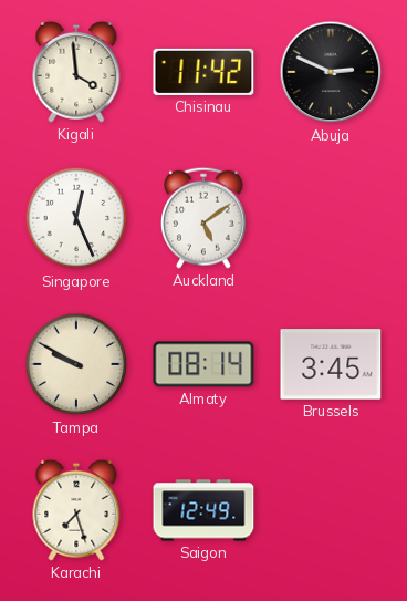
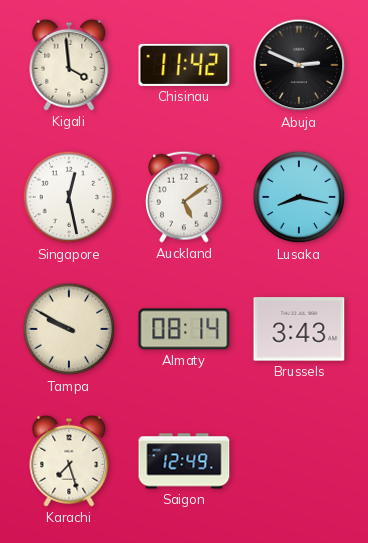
Singapore: 12:26 -> 12:28
Lusaka: none -> 8:17
Brussels: 3:45 -> 3:43
